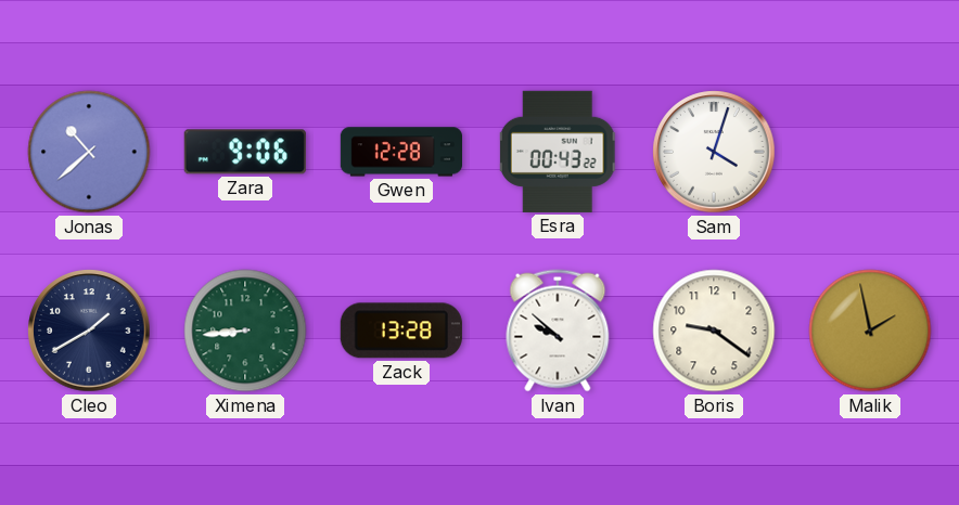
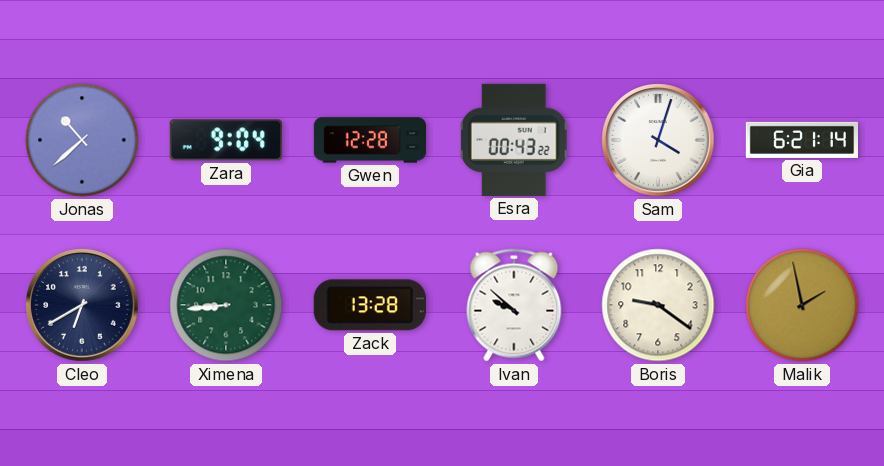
Zara: 9:06 -> 9:04
Gia: none -> 6:21
Cleo: 1:40 -> 6:40
